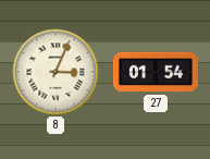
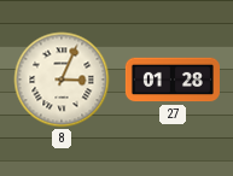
27: 01:54 -> 01:28
